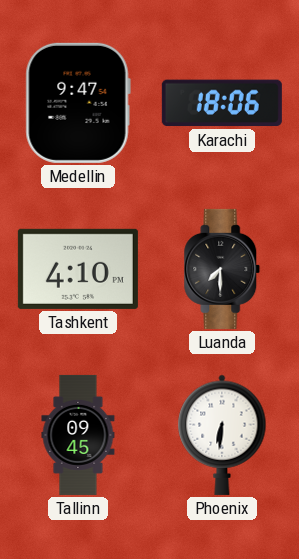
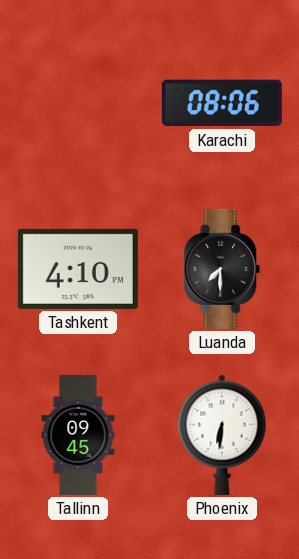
Medellin: 9:47 -> none
Karachi: 18:06 -> 08:06
